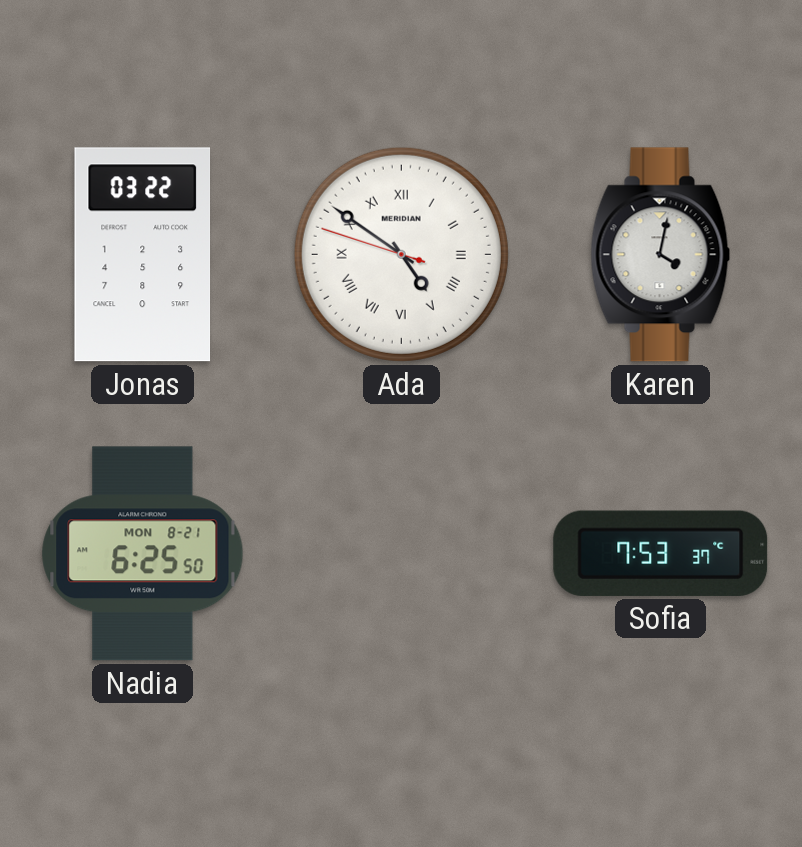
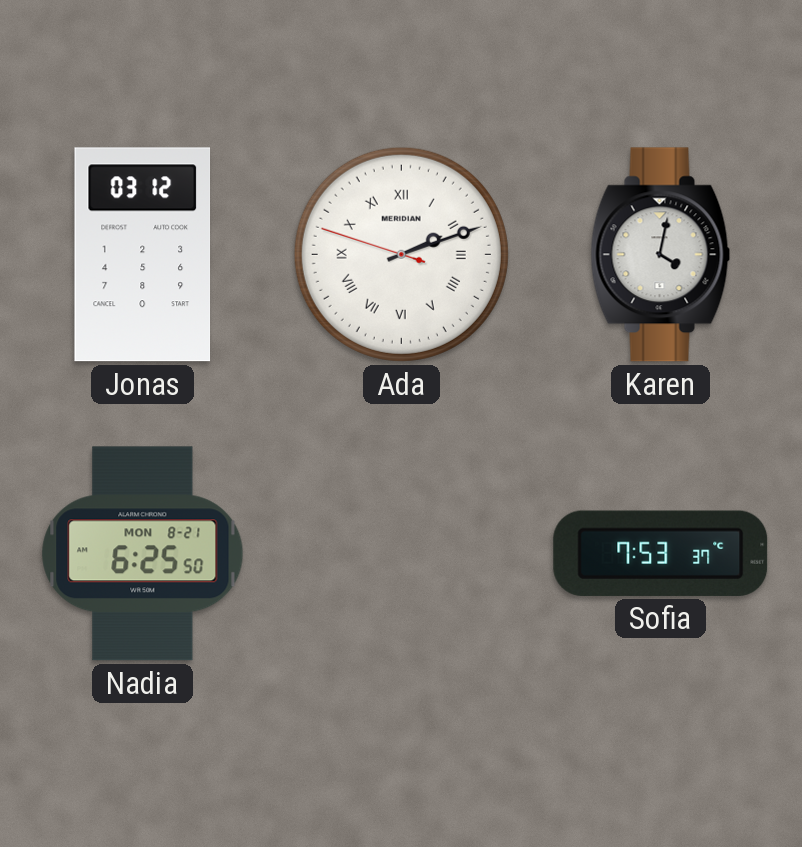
Jonas: 03:22 -> 03:12
Ada: 4:50 -> 2:11
